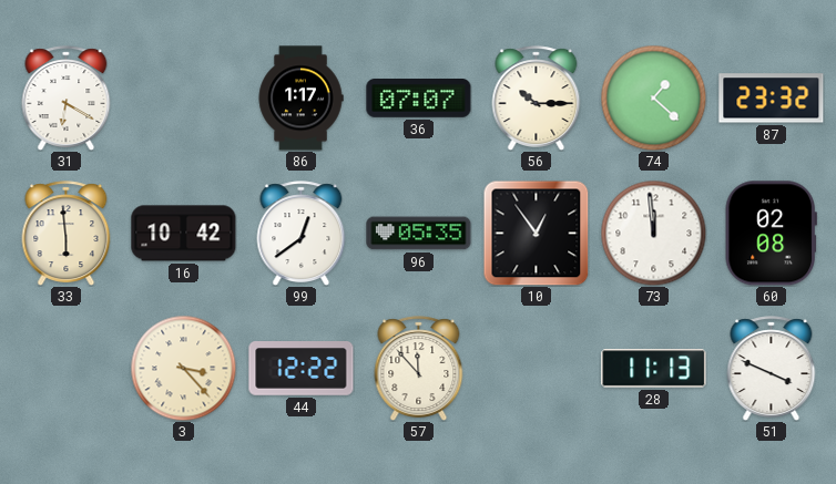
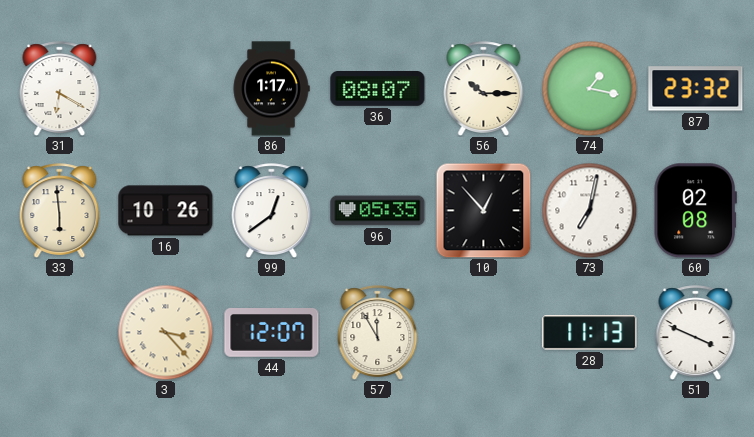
36: 07:07 -> 08:07
74: 1:22 -> 1:17
16: 10:42 -> 10:26
10: 12:54 -> 12:53
73: 11:59 -> 7:02
44: 12:22 -> 12:07
57: 11:53 -> 11:55
